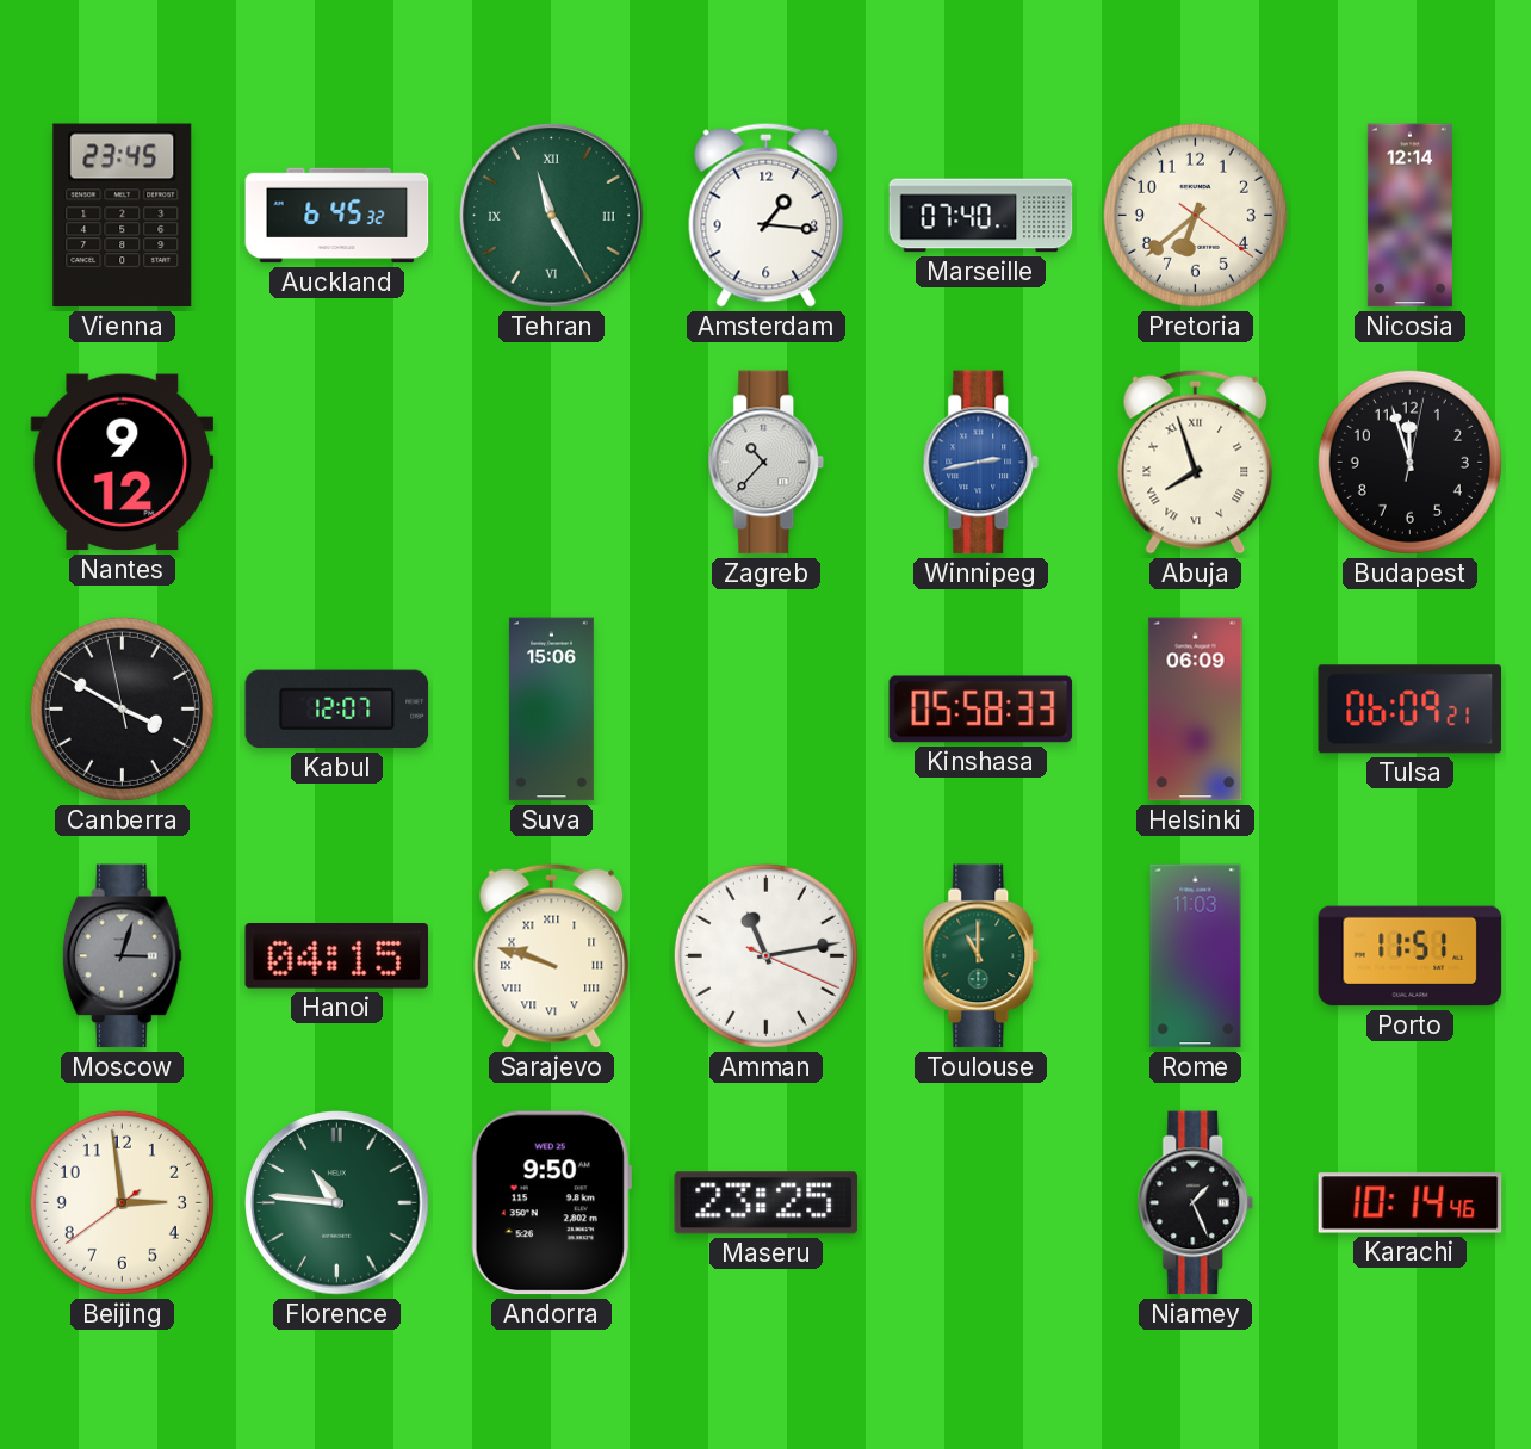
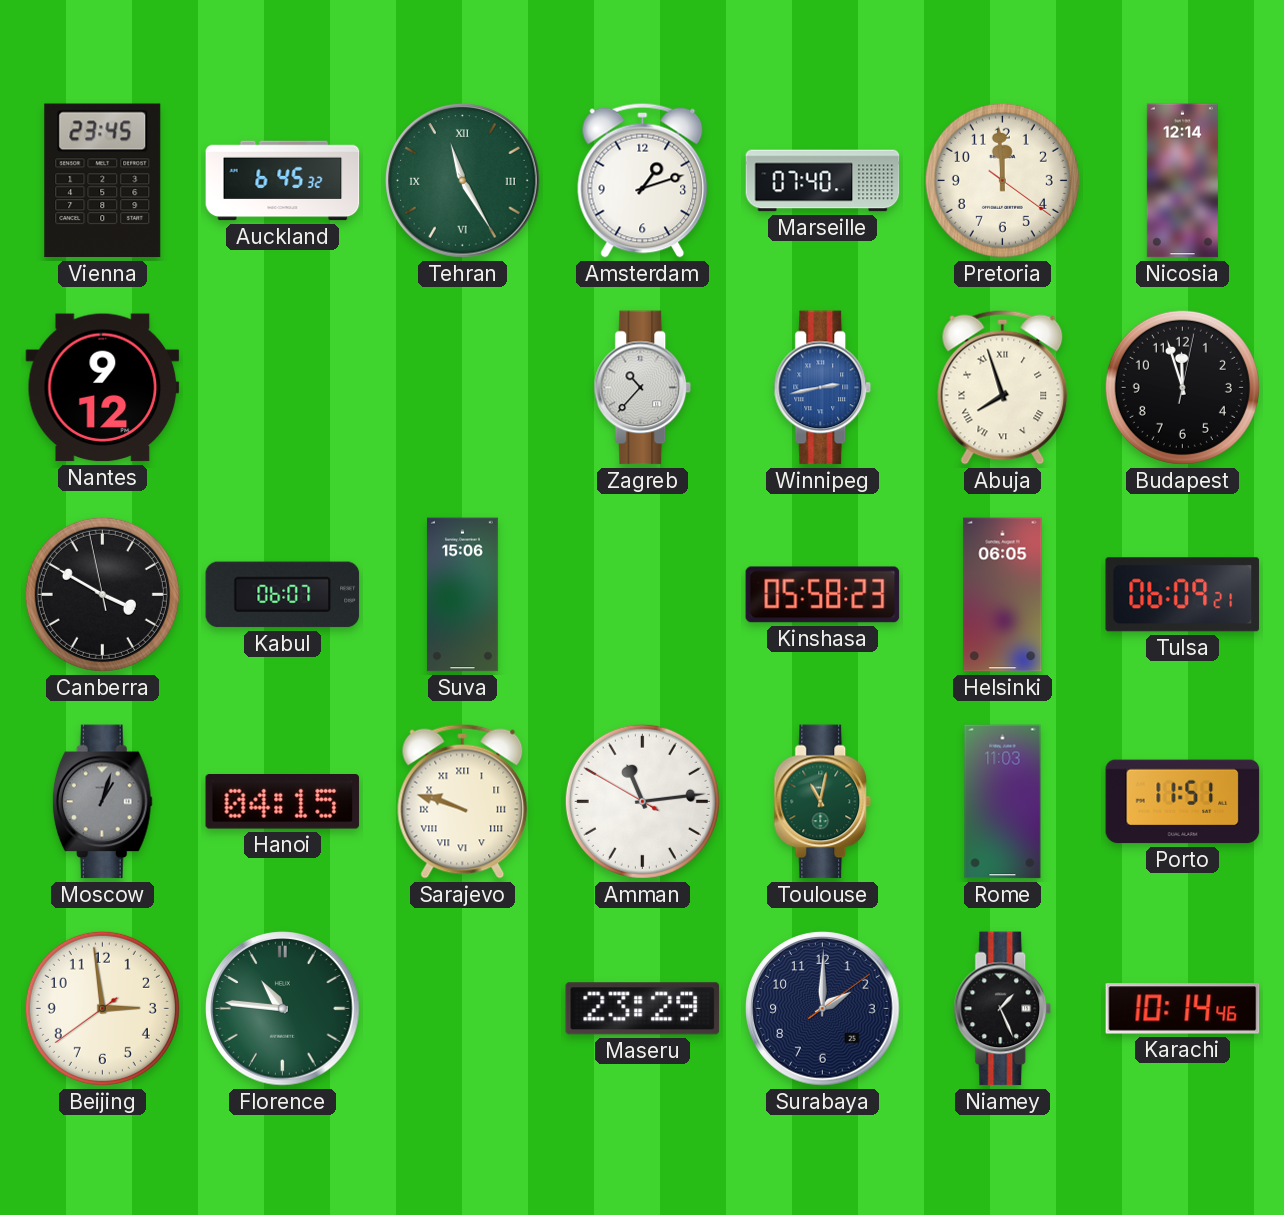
Amsterdam: 1:16 -> 1:12
Pretoria: 6:38 -> 11:59
Kabul: 12:07 -> 06:07
Kinshasa: 05:58:33 -> 05:58:23
Helsinki: 06:09 -> 06:05
Moscow: 3:03 -> 1:03
Amman: 11:13:19 -> 11:13:50
Toulouse: 11:00 -> 11:02
Andorra: 9:50 -> none
Maseru: 23:25 -> 23:29
Surabaya: none -> 2:00
